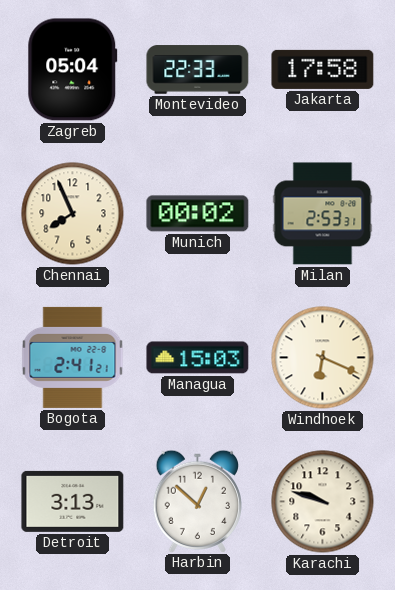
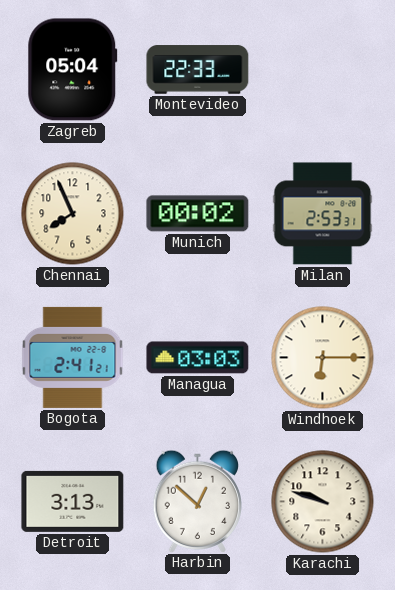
Jakarta: 17:58 -> none
Managua: 15:03 -> 03:03
Windhoek: 6:19 -> 6:15
